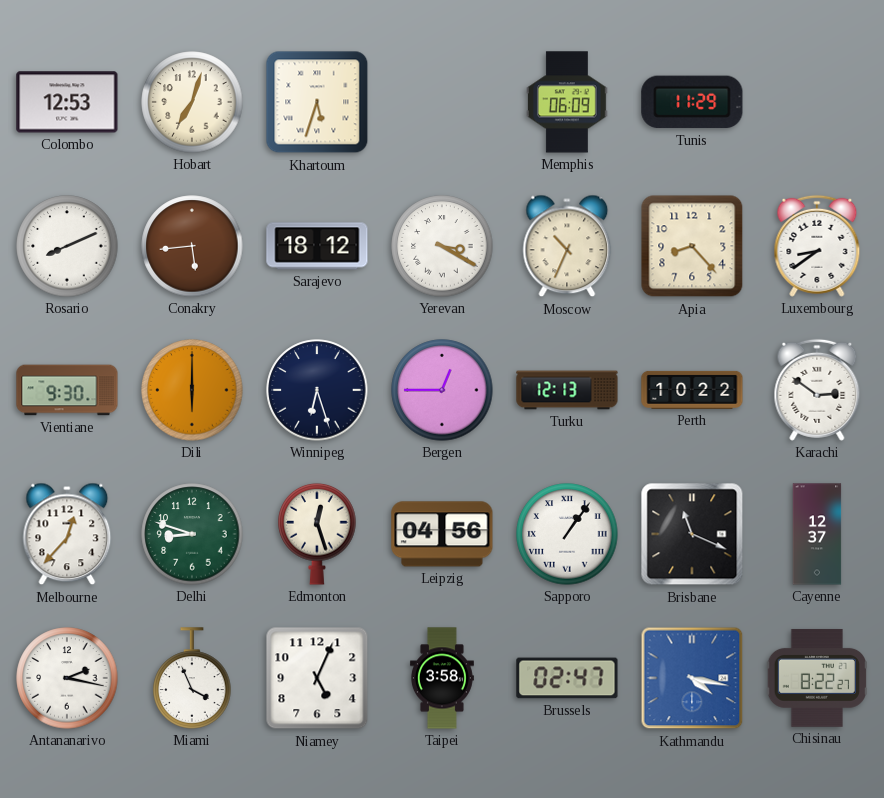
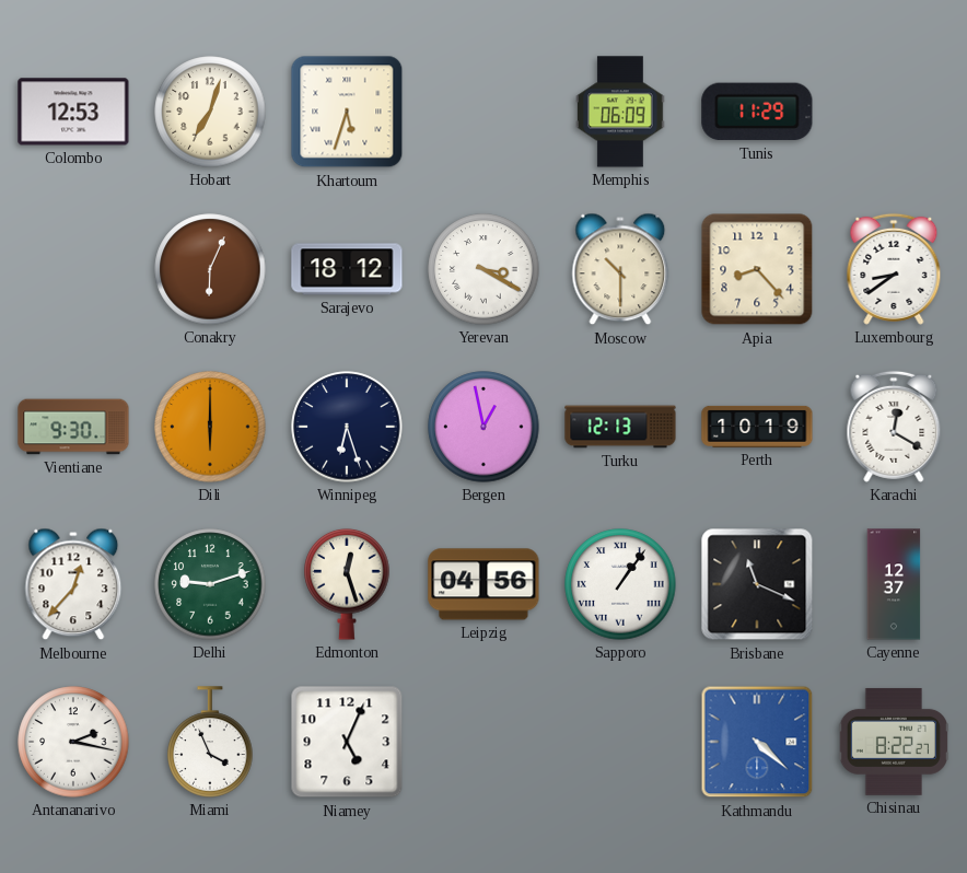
Rosario: 8:11 -> none
Conakry: 5:44 -> 6:04
Moscow: 10:34 -> 10:30
Bergen: 12:45 -> 12:58
Perth: 10:22 -> 10:19
Karachi: 2:51 -> 12:20
Delhi: 8:48 -> 9:12
Taipei: 3:58 -> none
Brussels: 02:47 -> none
Kathmandu: 4:17 -> 4:22
